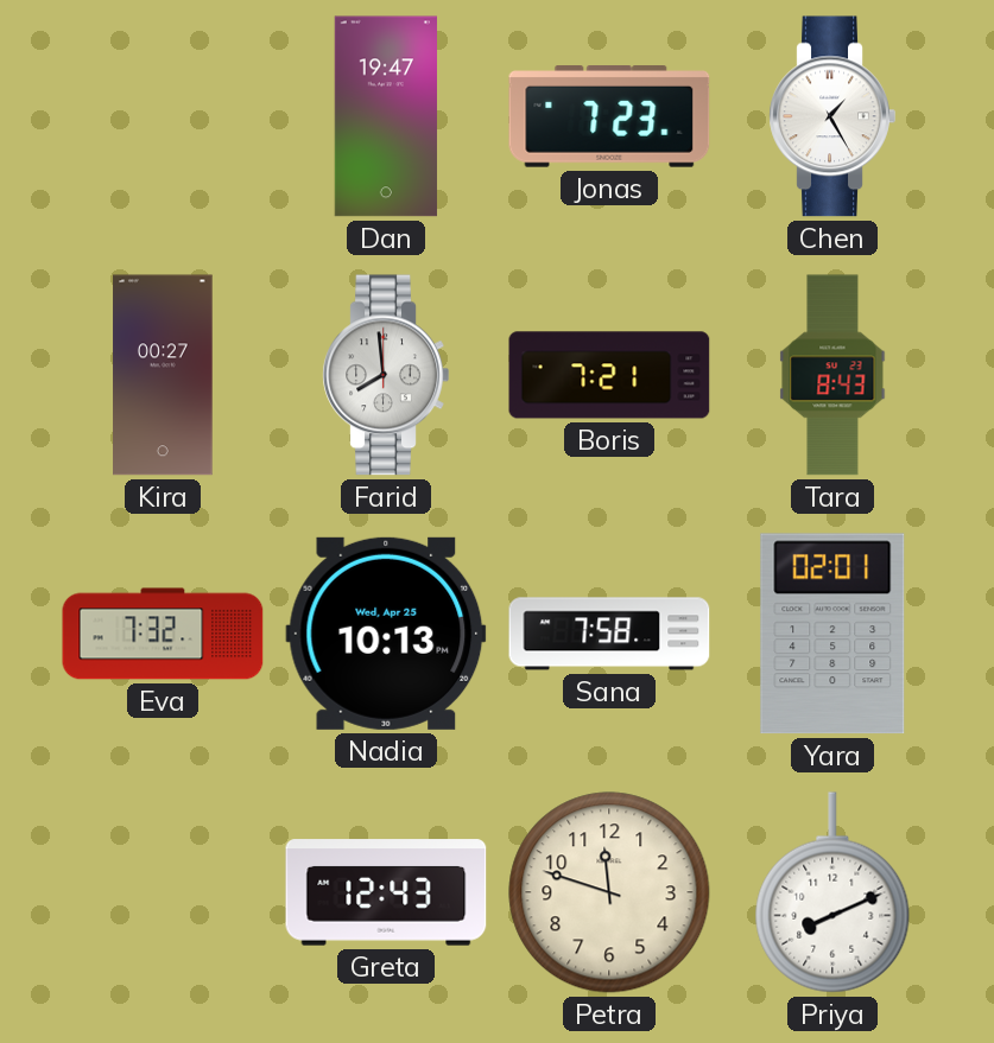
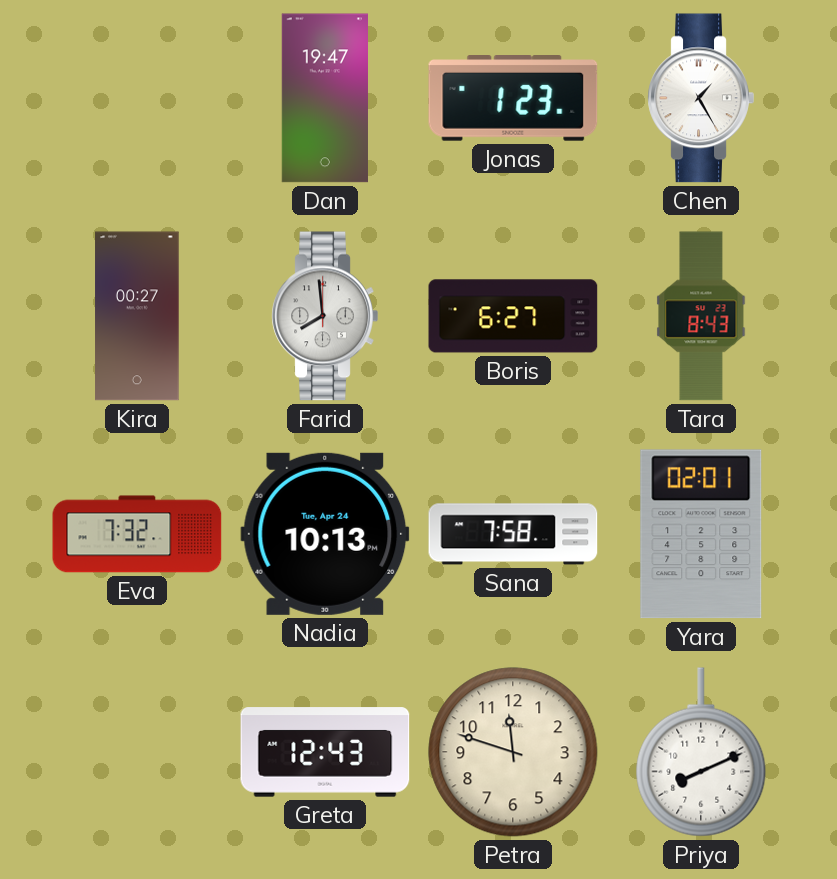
Jonas: 7:23 -> 1:23
Boris: 7:21 -> 6:27
Nadia date: Wed, Apr 25 -> Tue, Apr 24
